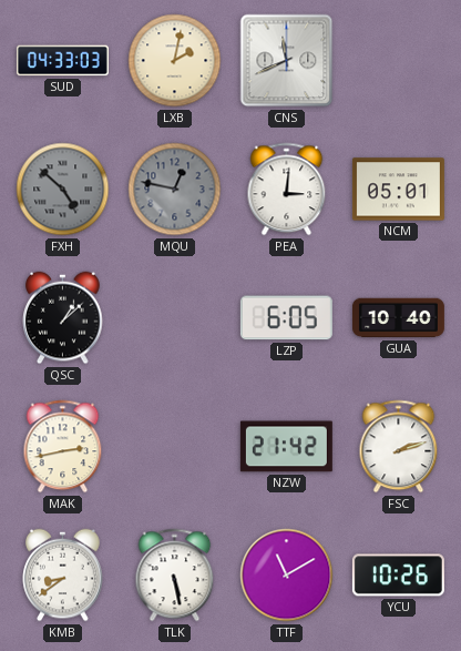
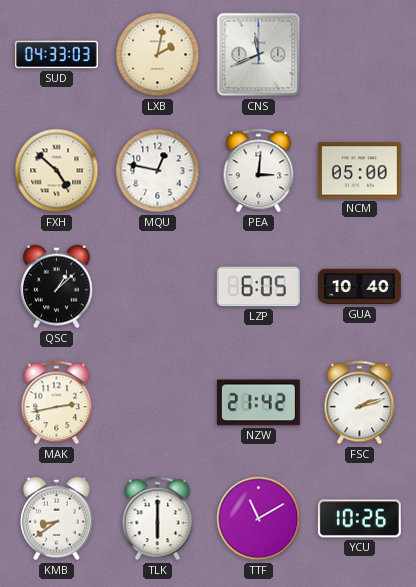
FXH dial: grey -> cream
MQU dial: grey -> white
NCM: 05:01 -> 05:00
TLK: 5:28 -> 6:00
